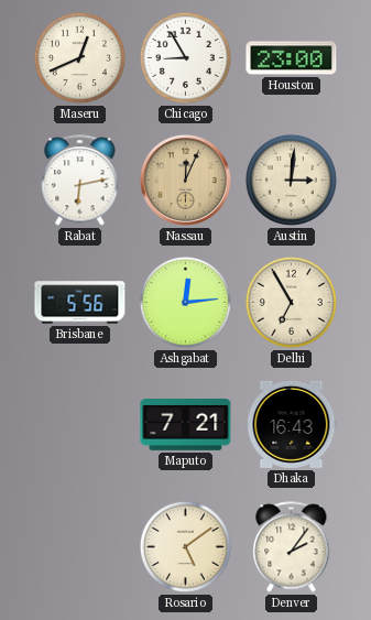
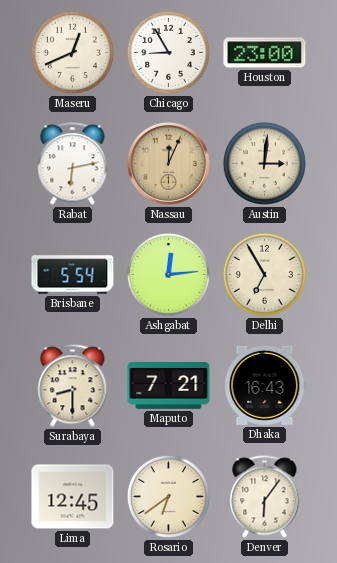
Brisbane: 5:56 -> 5:54
Surabaya: none -> 8:30
Lima: none -> 12:45
Rosario: 5:09 -> 6:39
Denver: 2:06 -> 6:06
